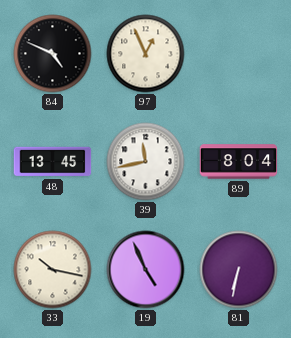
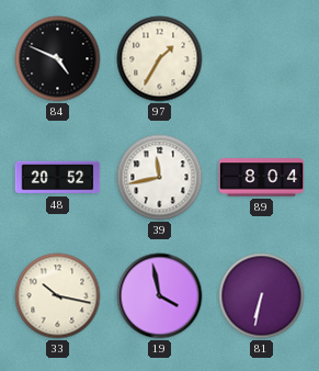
97: 12:56 -> 1:35
48: 13:45 -> 20:52
19: 4:56 -> 3:58
